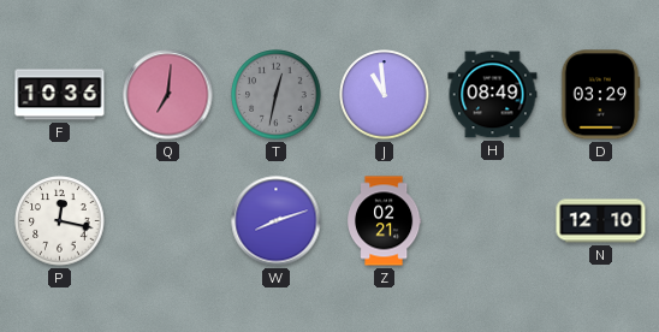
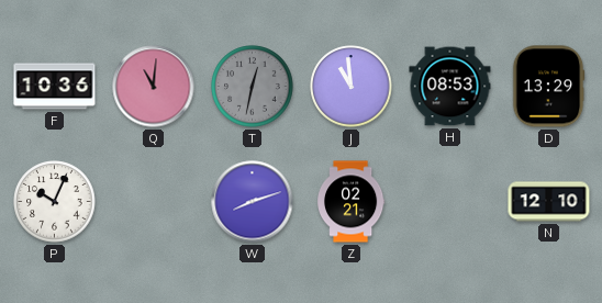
Q: 7:01 -> 11:01
H: 08:49 -> 08:53
D: 03:29 -> 13:29
P: 12:17 -> 10:04
